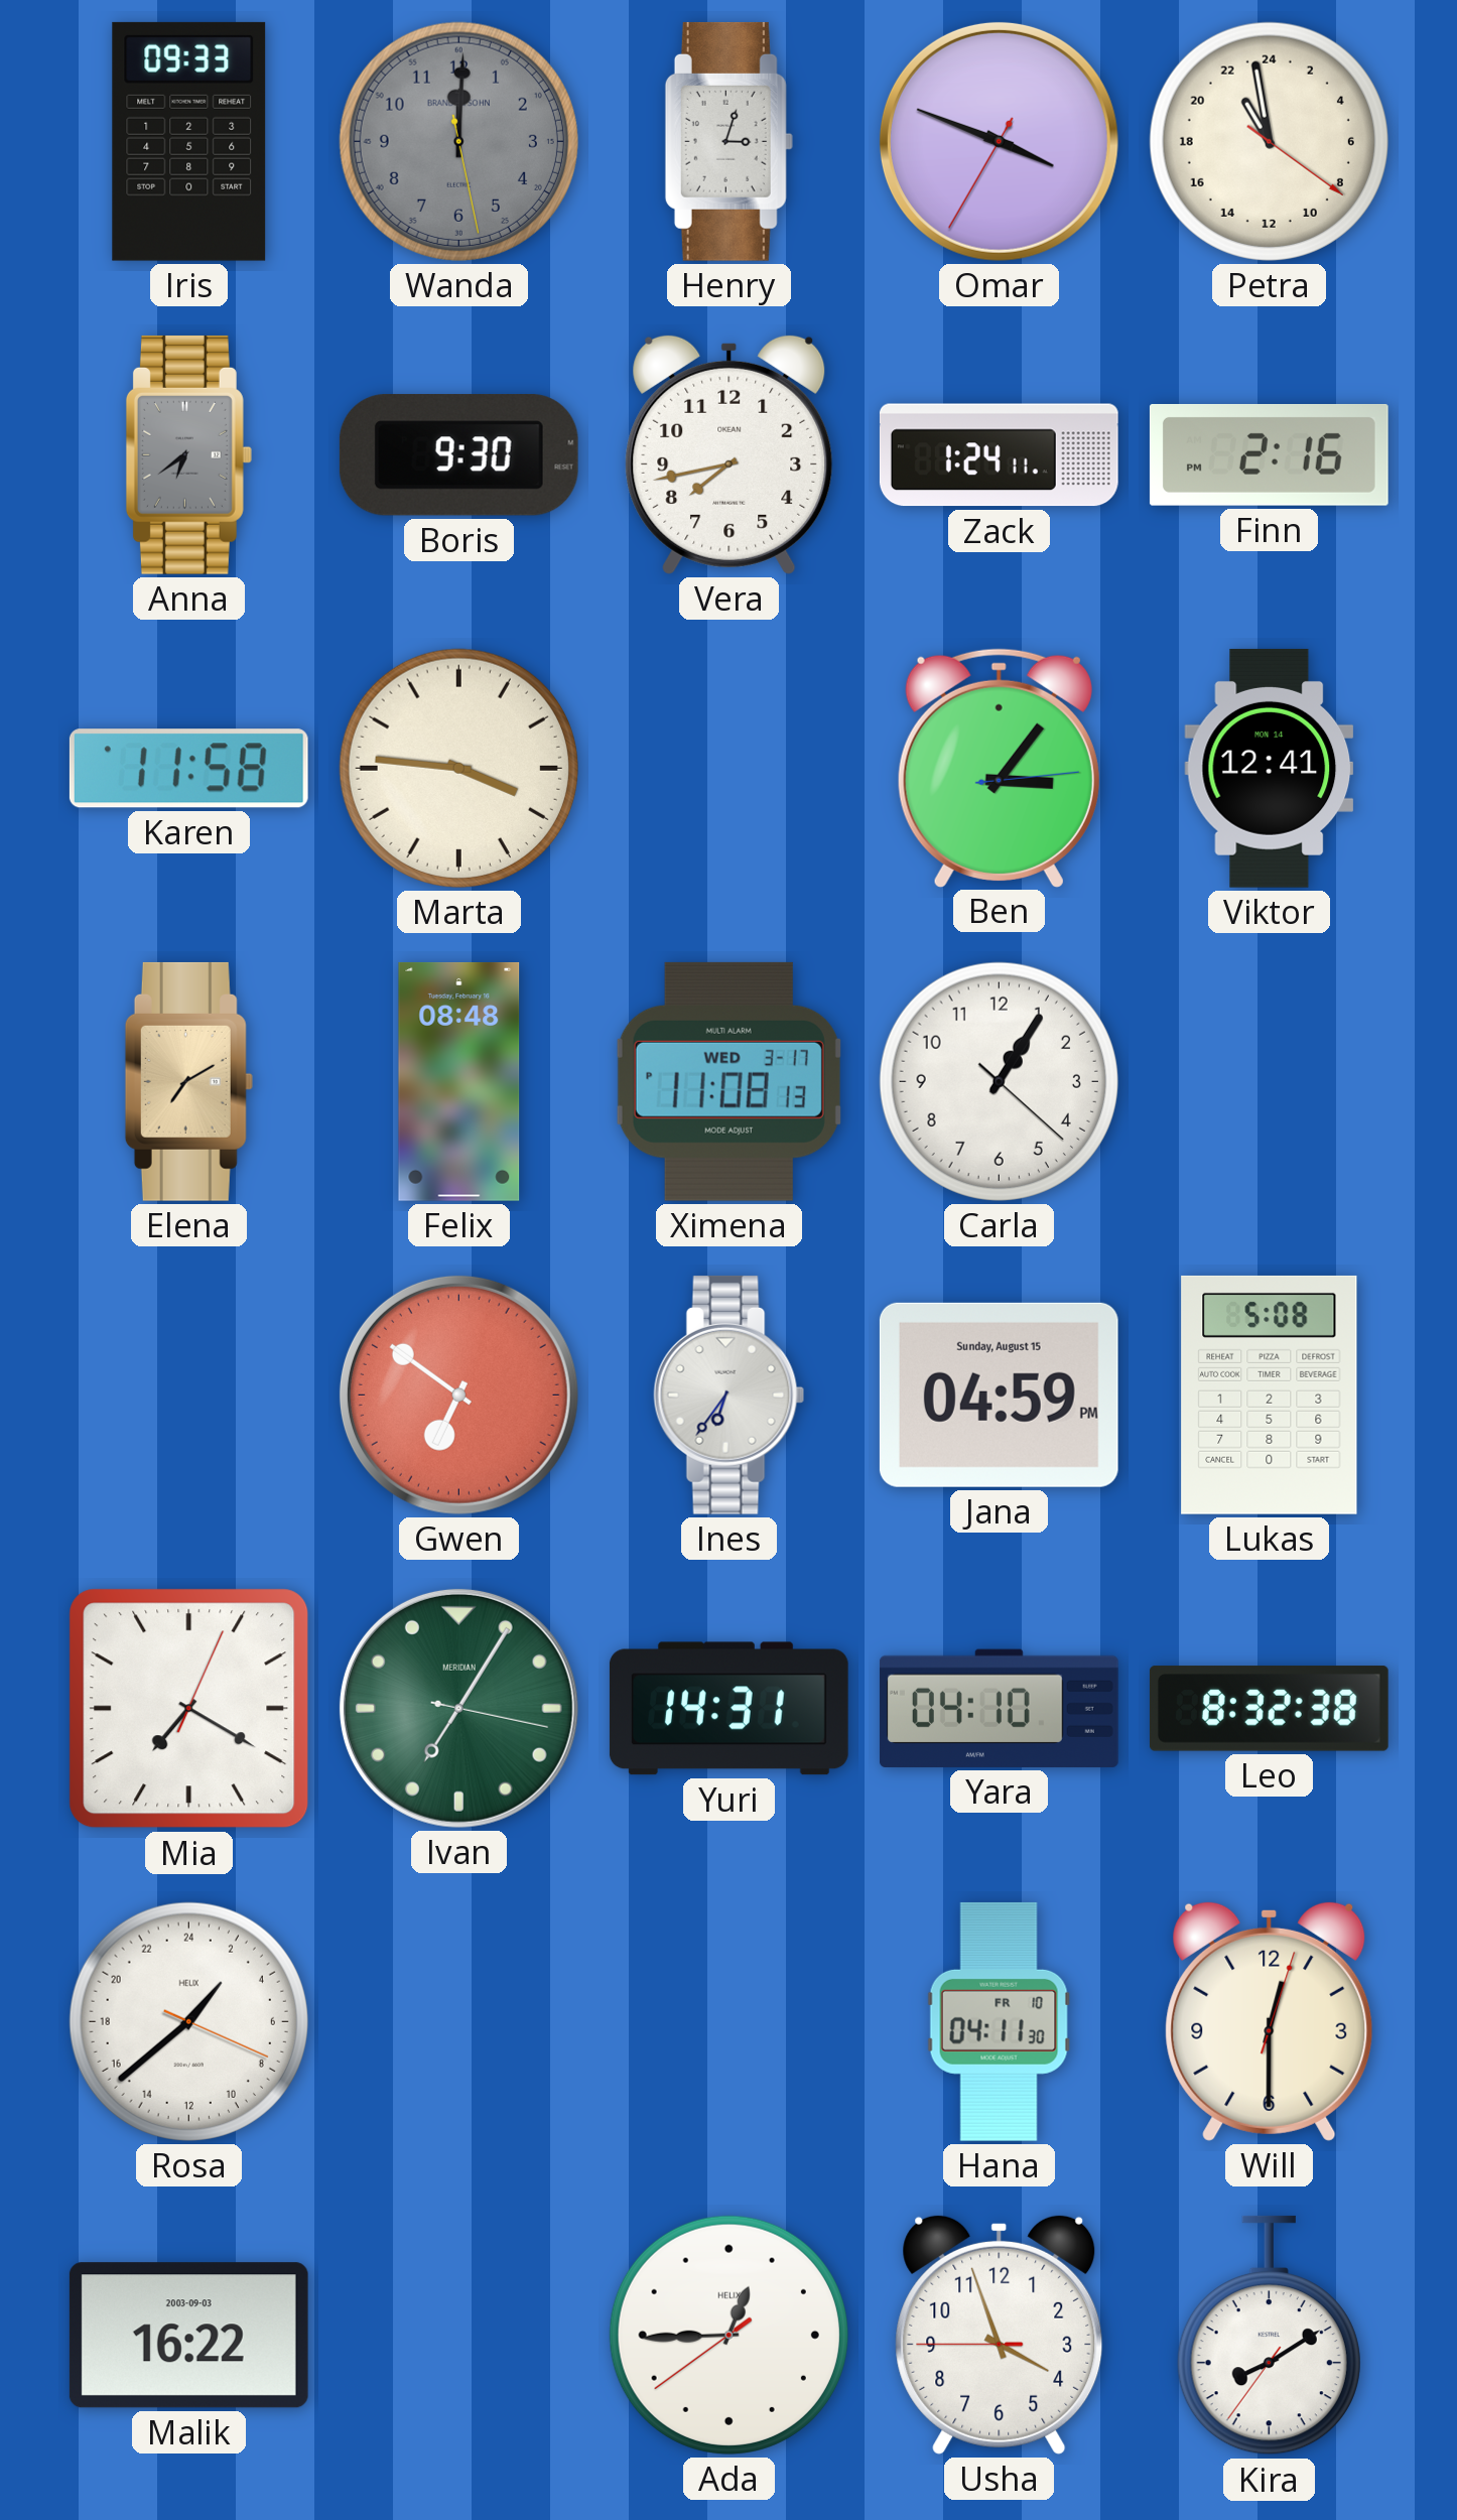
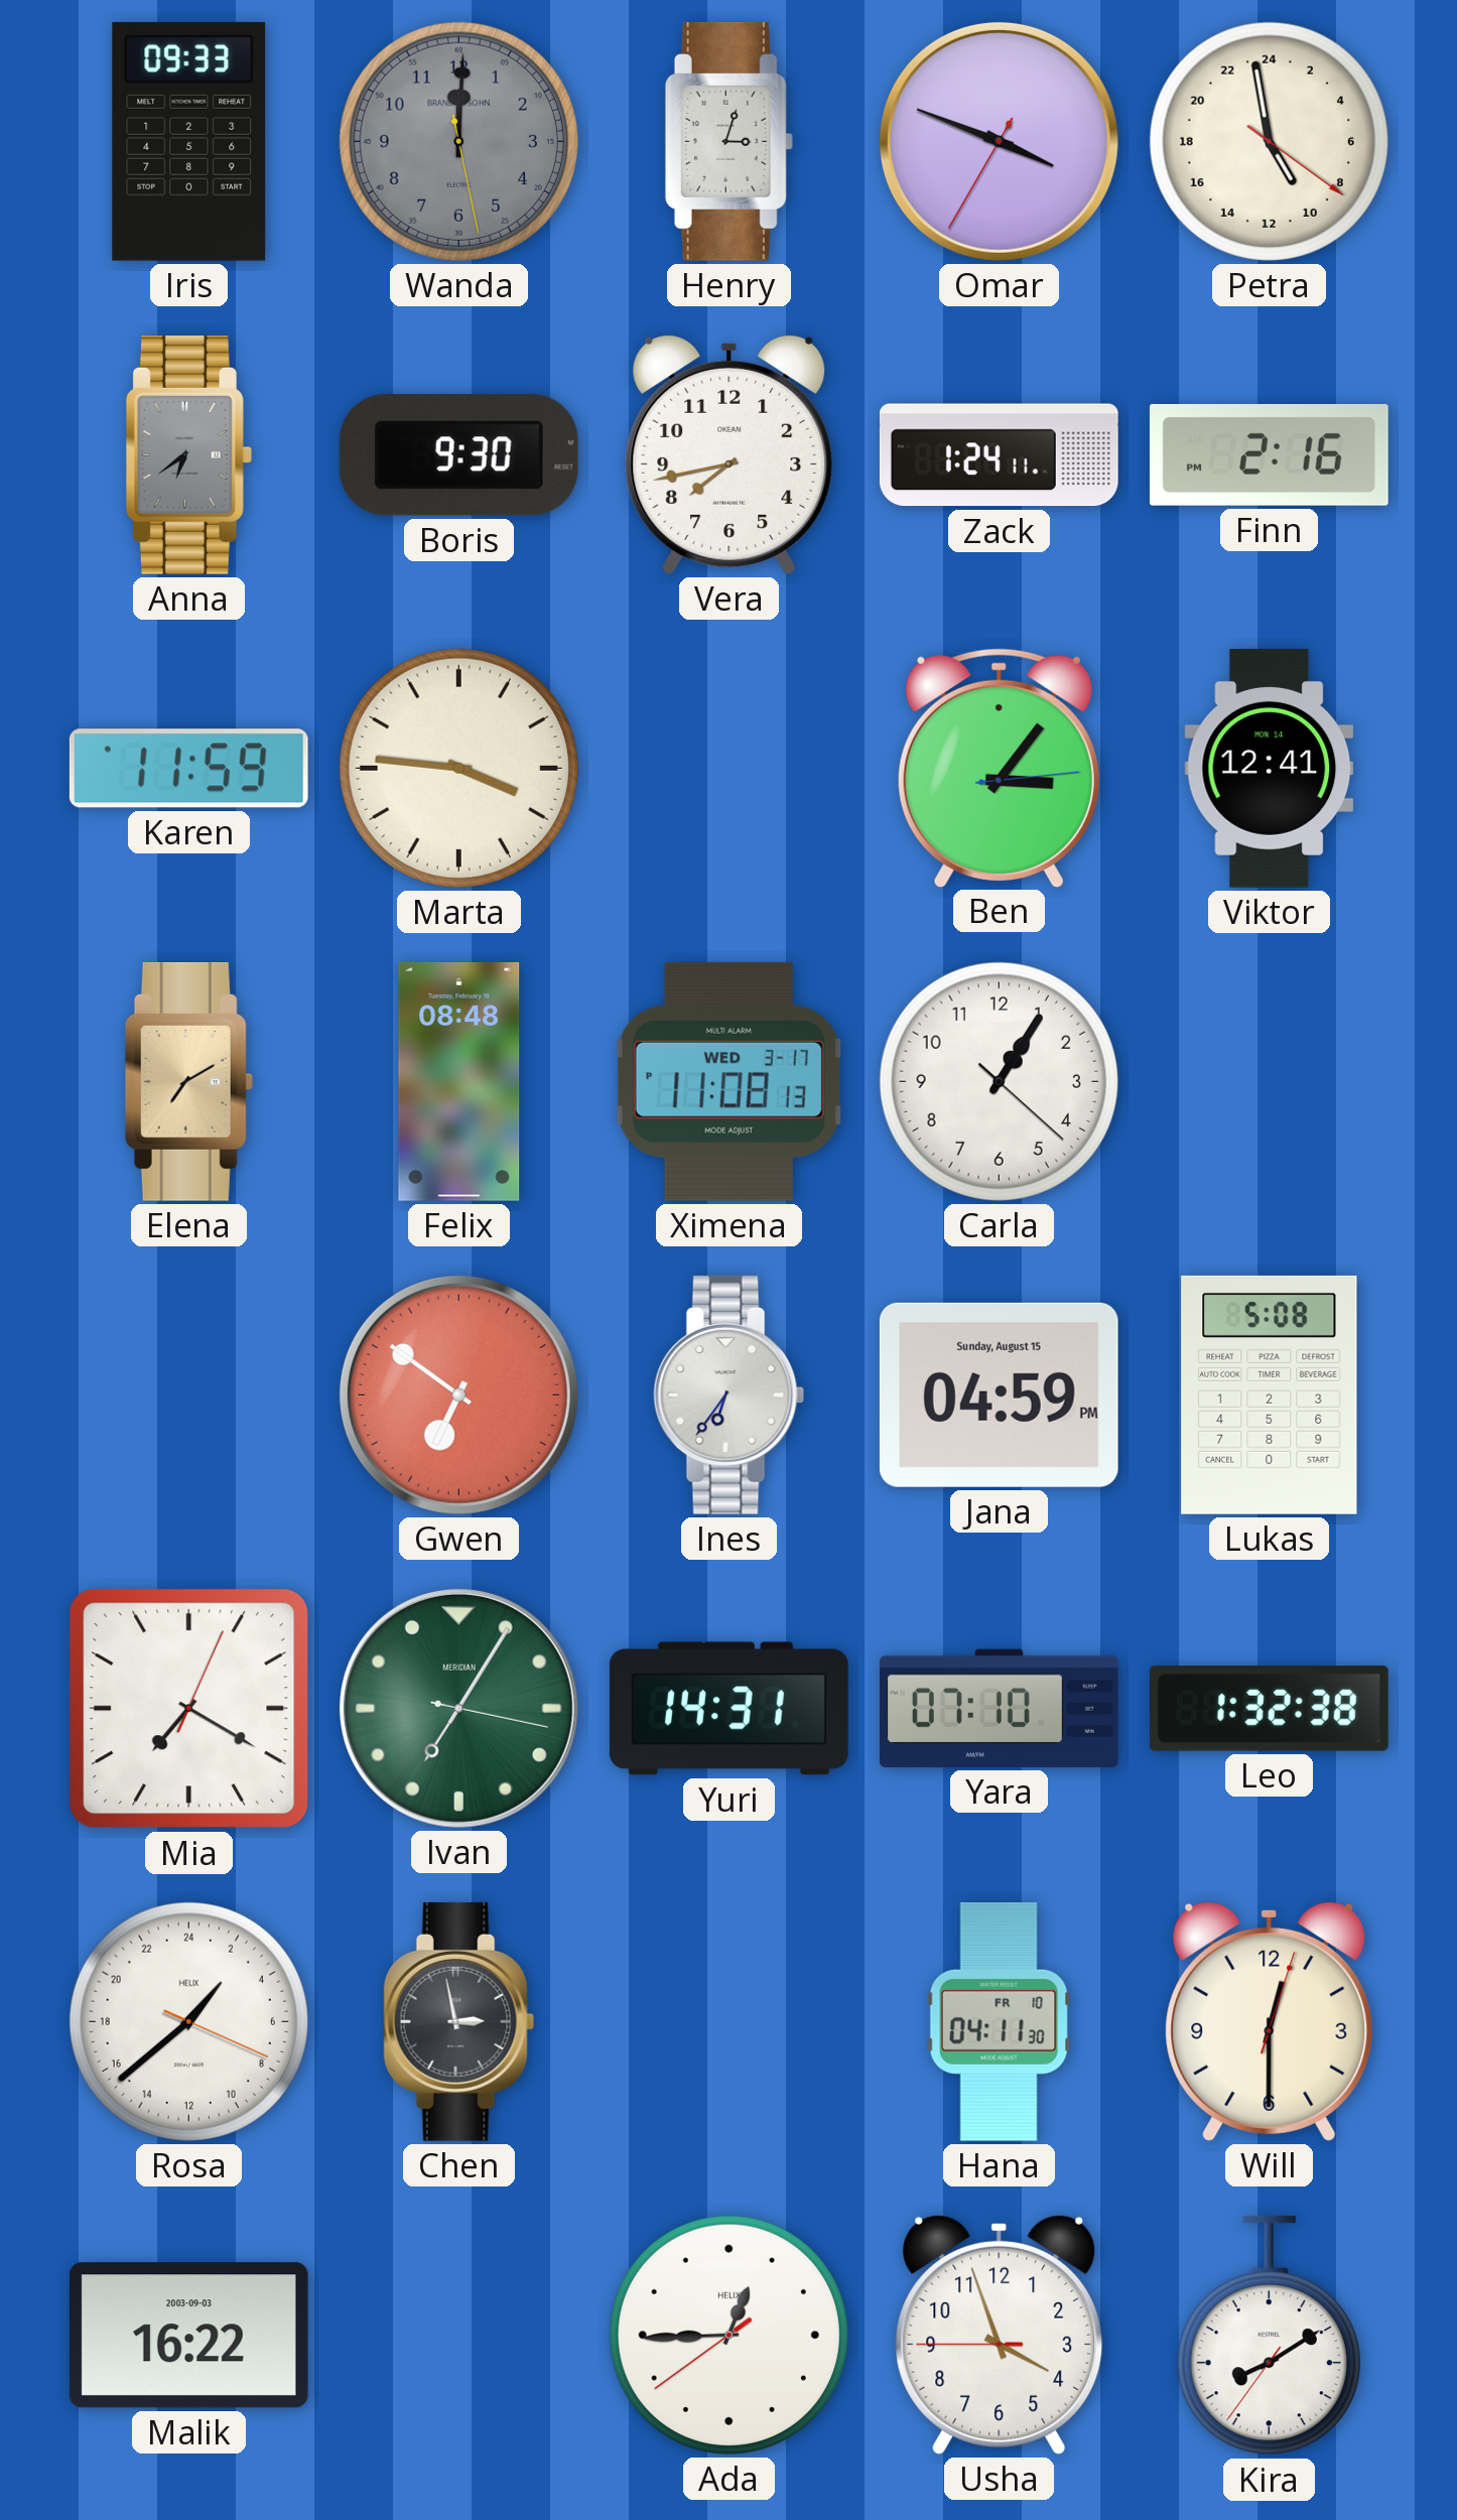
Petra: 21:58 -> 9:58
Karen: 11:58 -> 11:59
Yara: 04:10 -> 07:10
Leo: 8:32 -> 1:32
Chen: none -> 2:58
